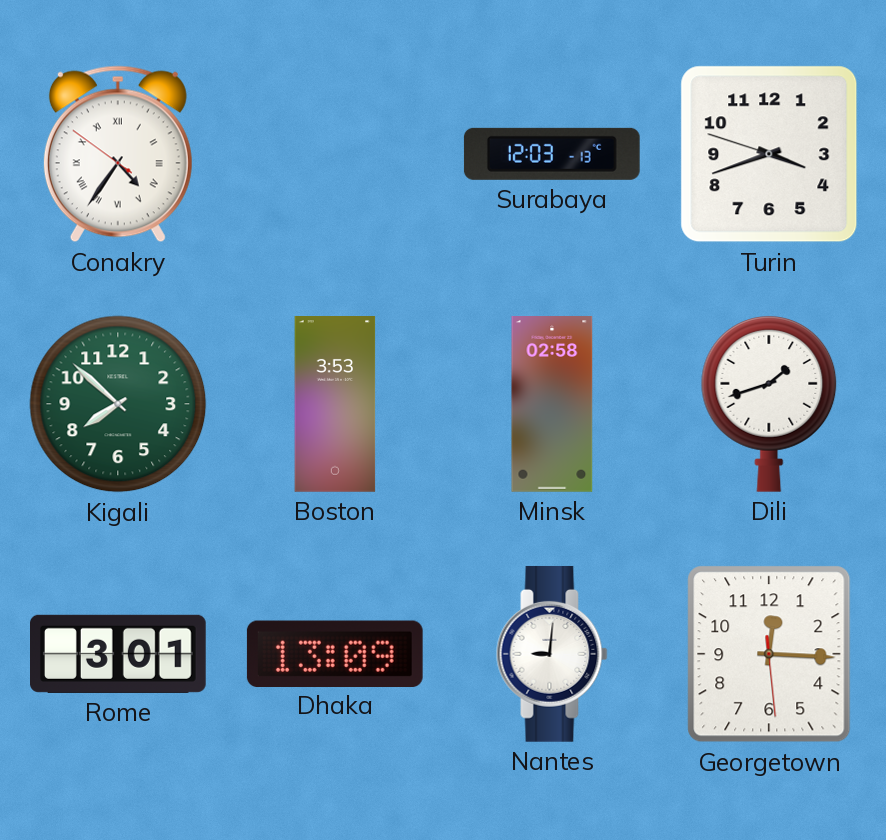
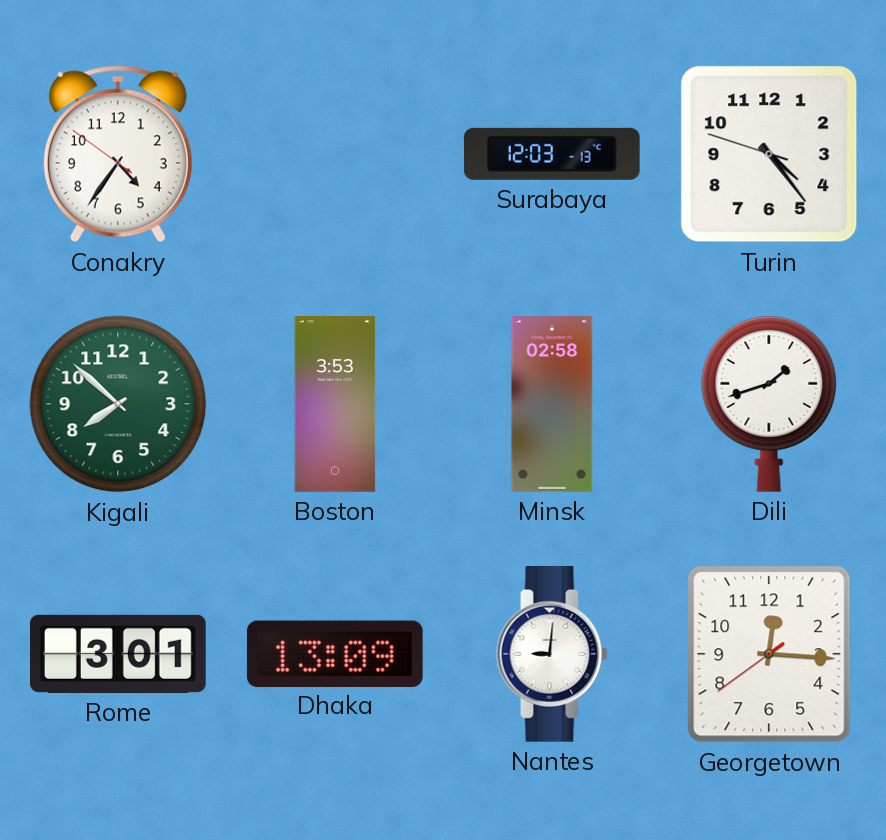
Conakry numerals: Roman -> Arabic
Turin: 3:41 -> 4:23
Georgetown: 12:15:29 -> 12:15:39
